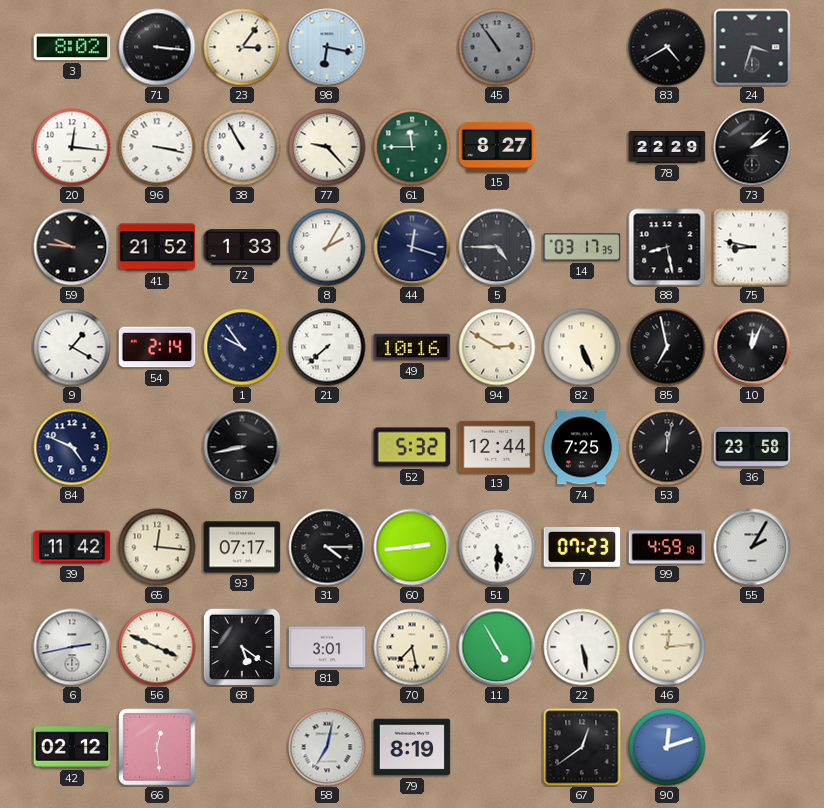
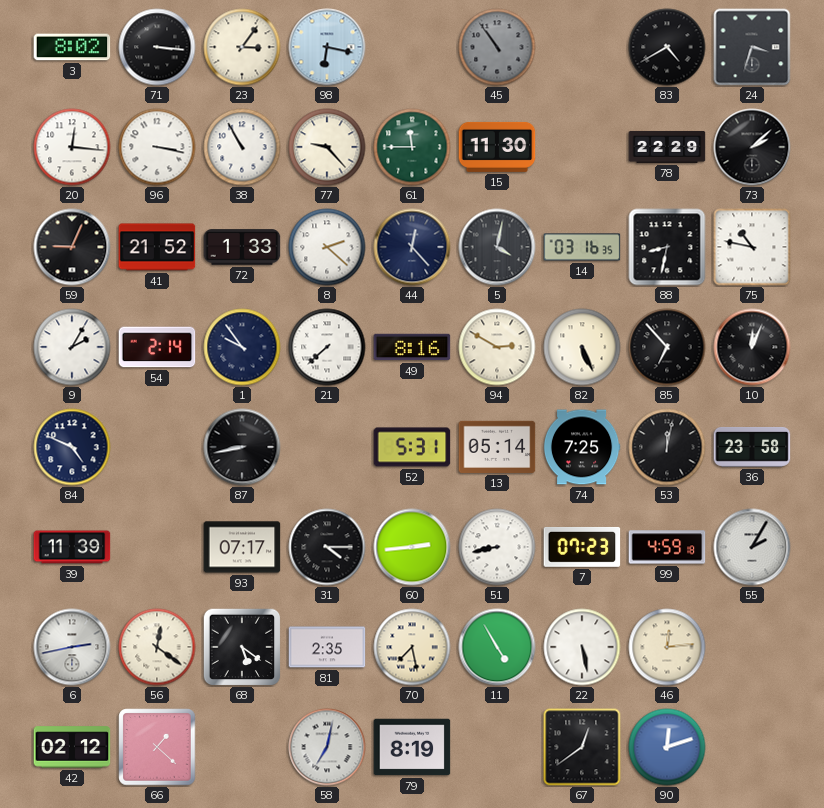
15: 8:27 -> 11:30
59: 9:46 -> 9:04
8: 2:05 -> 2:22
44: 12:18 -> 12:23
5: 4:45 -> 4:02
14: 03:17 -> 03:16
88: 8:28 -> 8:32
75: 8:47 -> 10:47
9: 1:20 -> 2:05
49: 10:16 -> 8:16
85: 6:58 -> 6:53
52: 5:32 -> 5:31
13: 12:44 -> 05:14
39: 11:42 -> 11:39
65: 12:16 -> none
51: 5:30 -> 8:43
56: 3:49 -> 12:21
81: 3:01 -> 2:35
66: 12:29 -> 1:22
